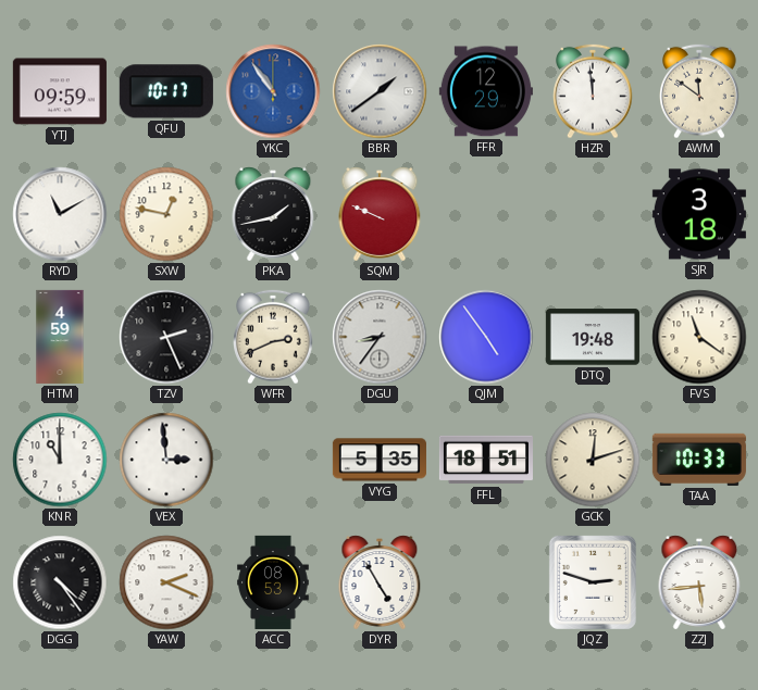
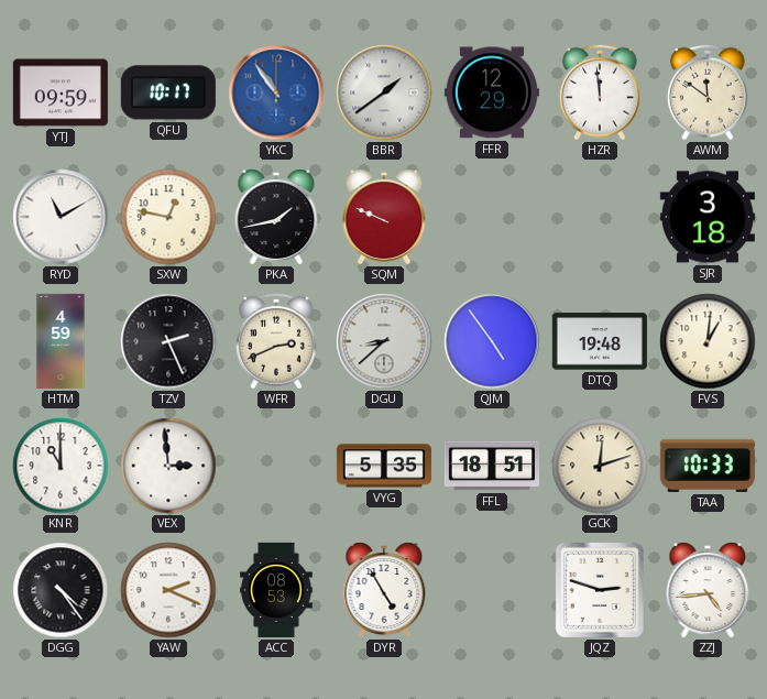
DGU: 8:36 -> 8:38
FVS: 11:21 -> 1:01
ZZJ: 5:44 -> 4:44
